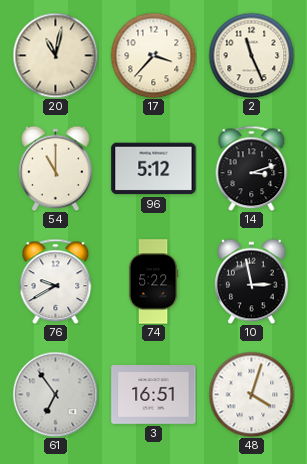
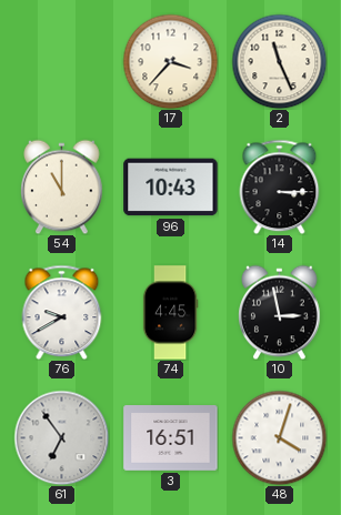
20: 11:02 -> none
96: 5:12 -> 10:43
14: 3:12 -> 3:15
74: 5:22 -> 4:45
